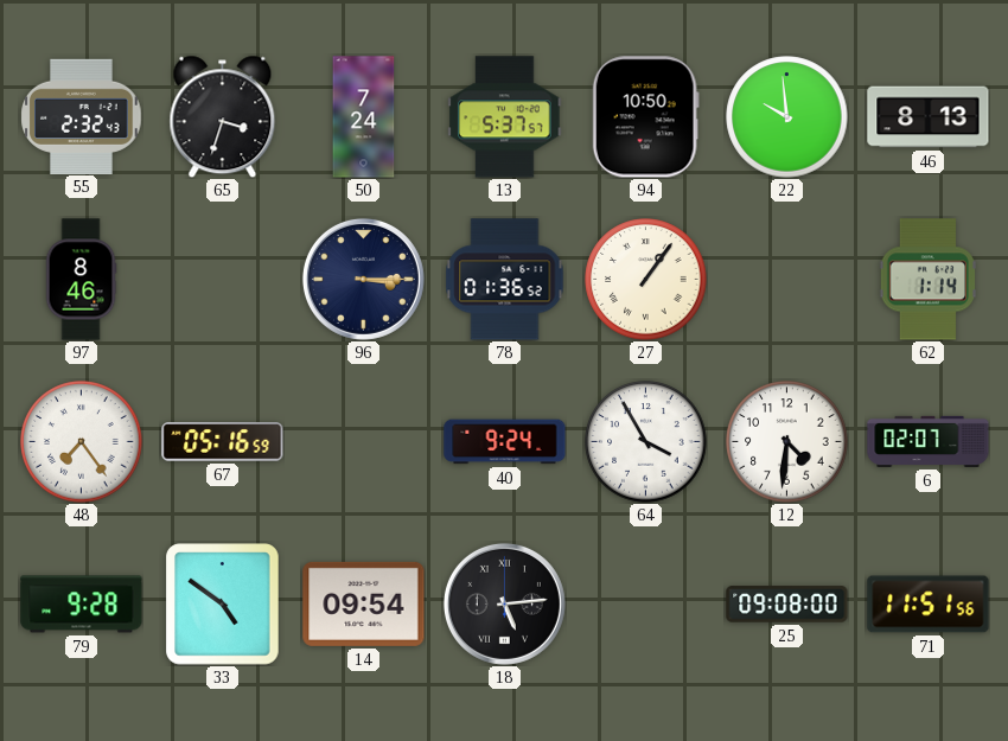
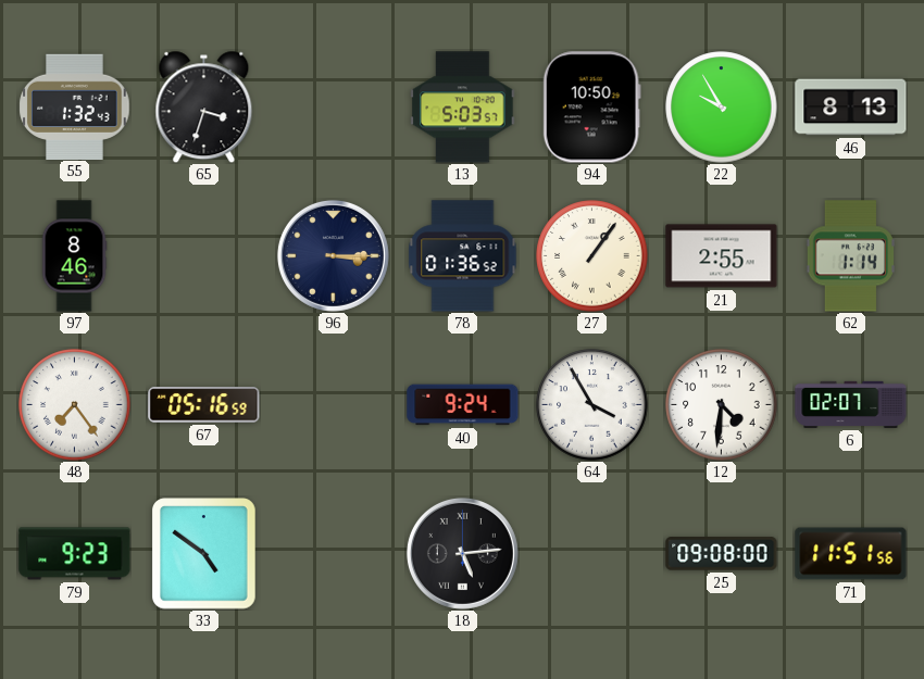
55: 2:32 -> 1:32
50: 7:24 -> none
13: 5:37 -> 5:03
22: 9:59 -> 9:55
21: none -> 2:55
79: 9:28 -> 9:23
14: 09:54 -> none
